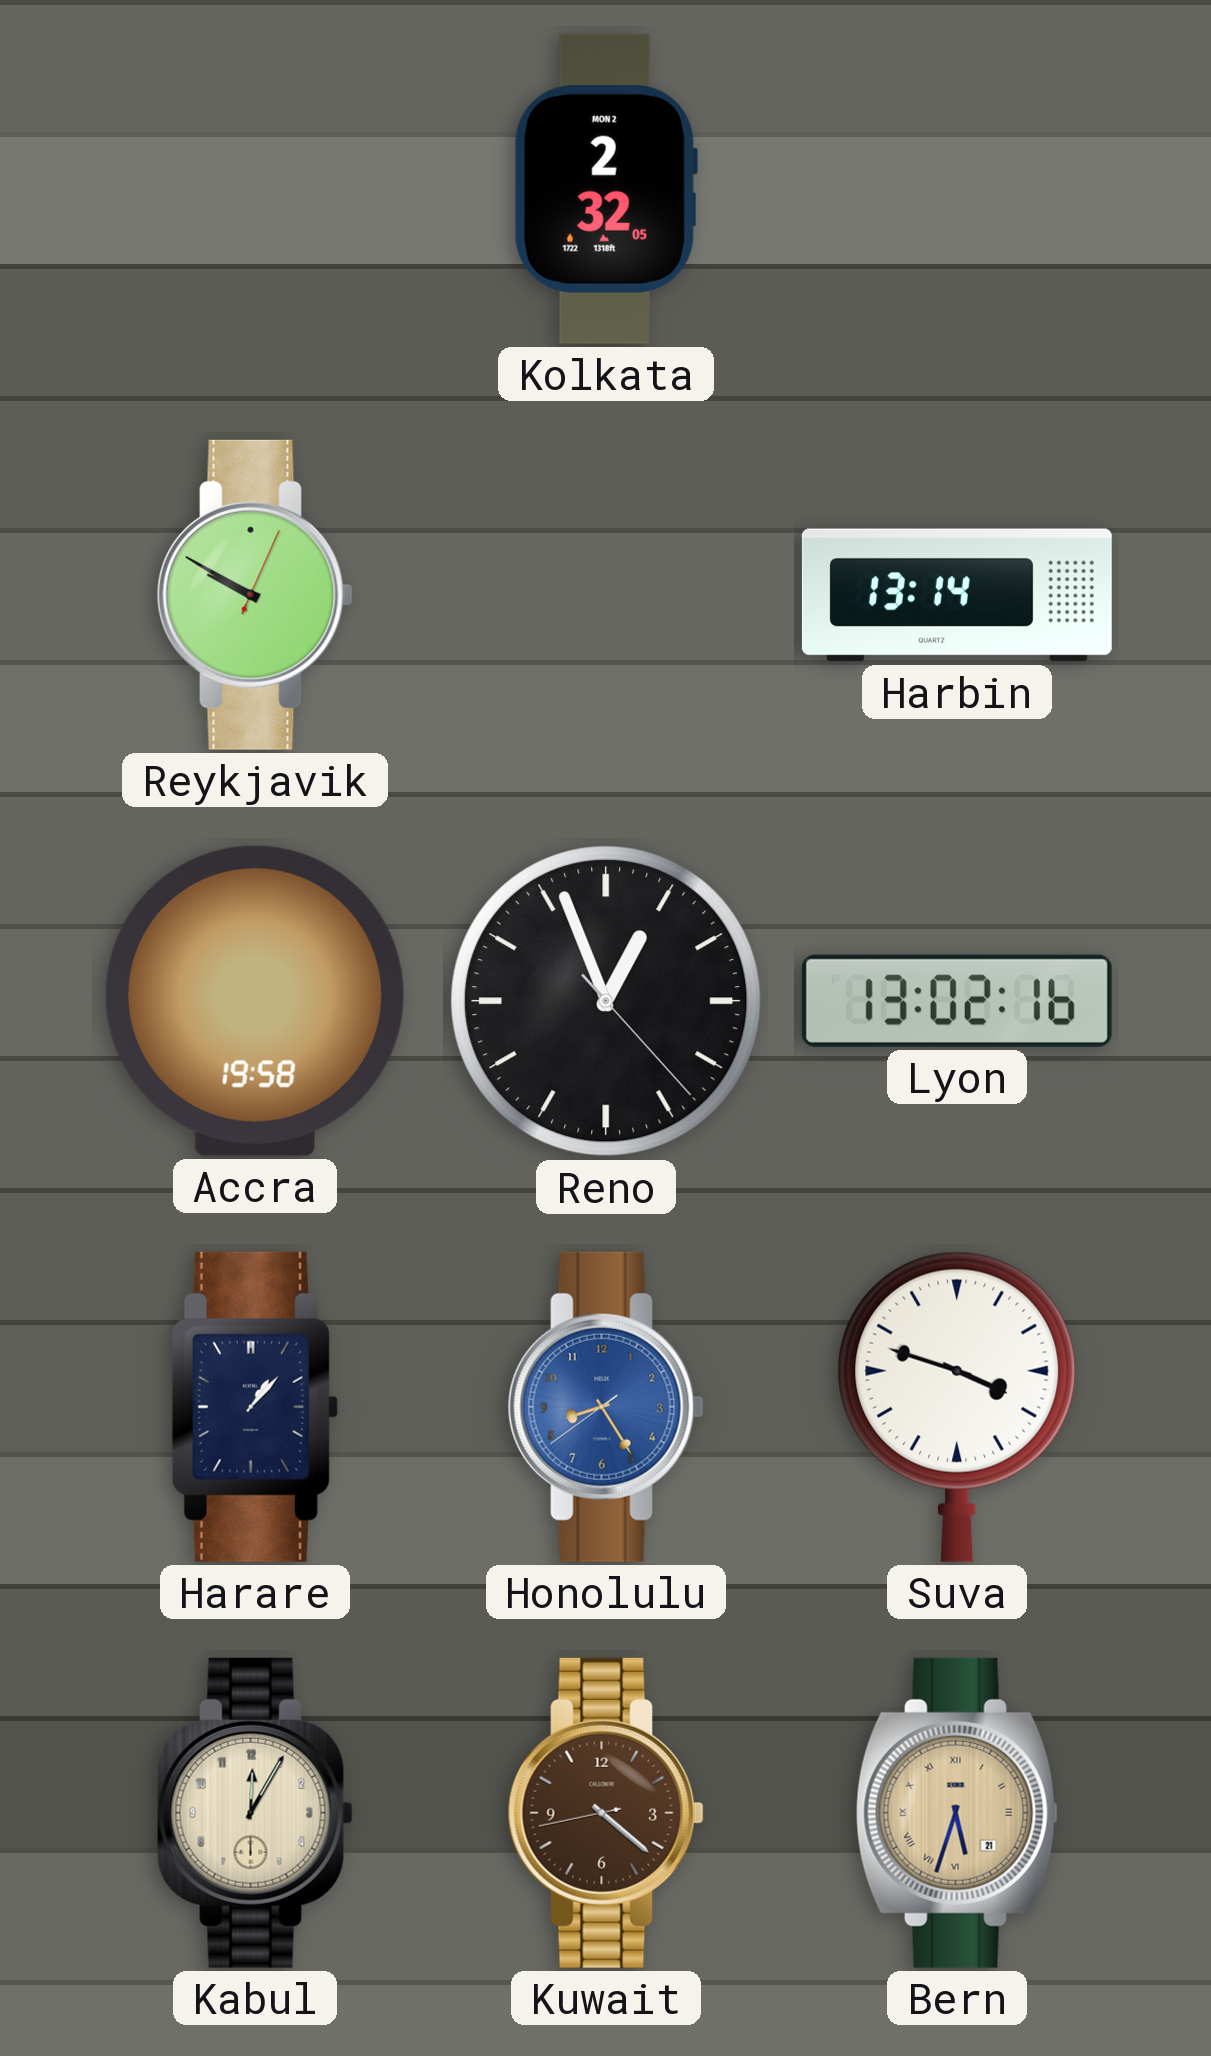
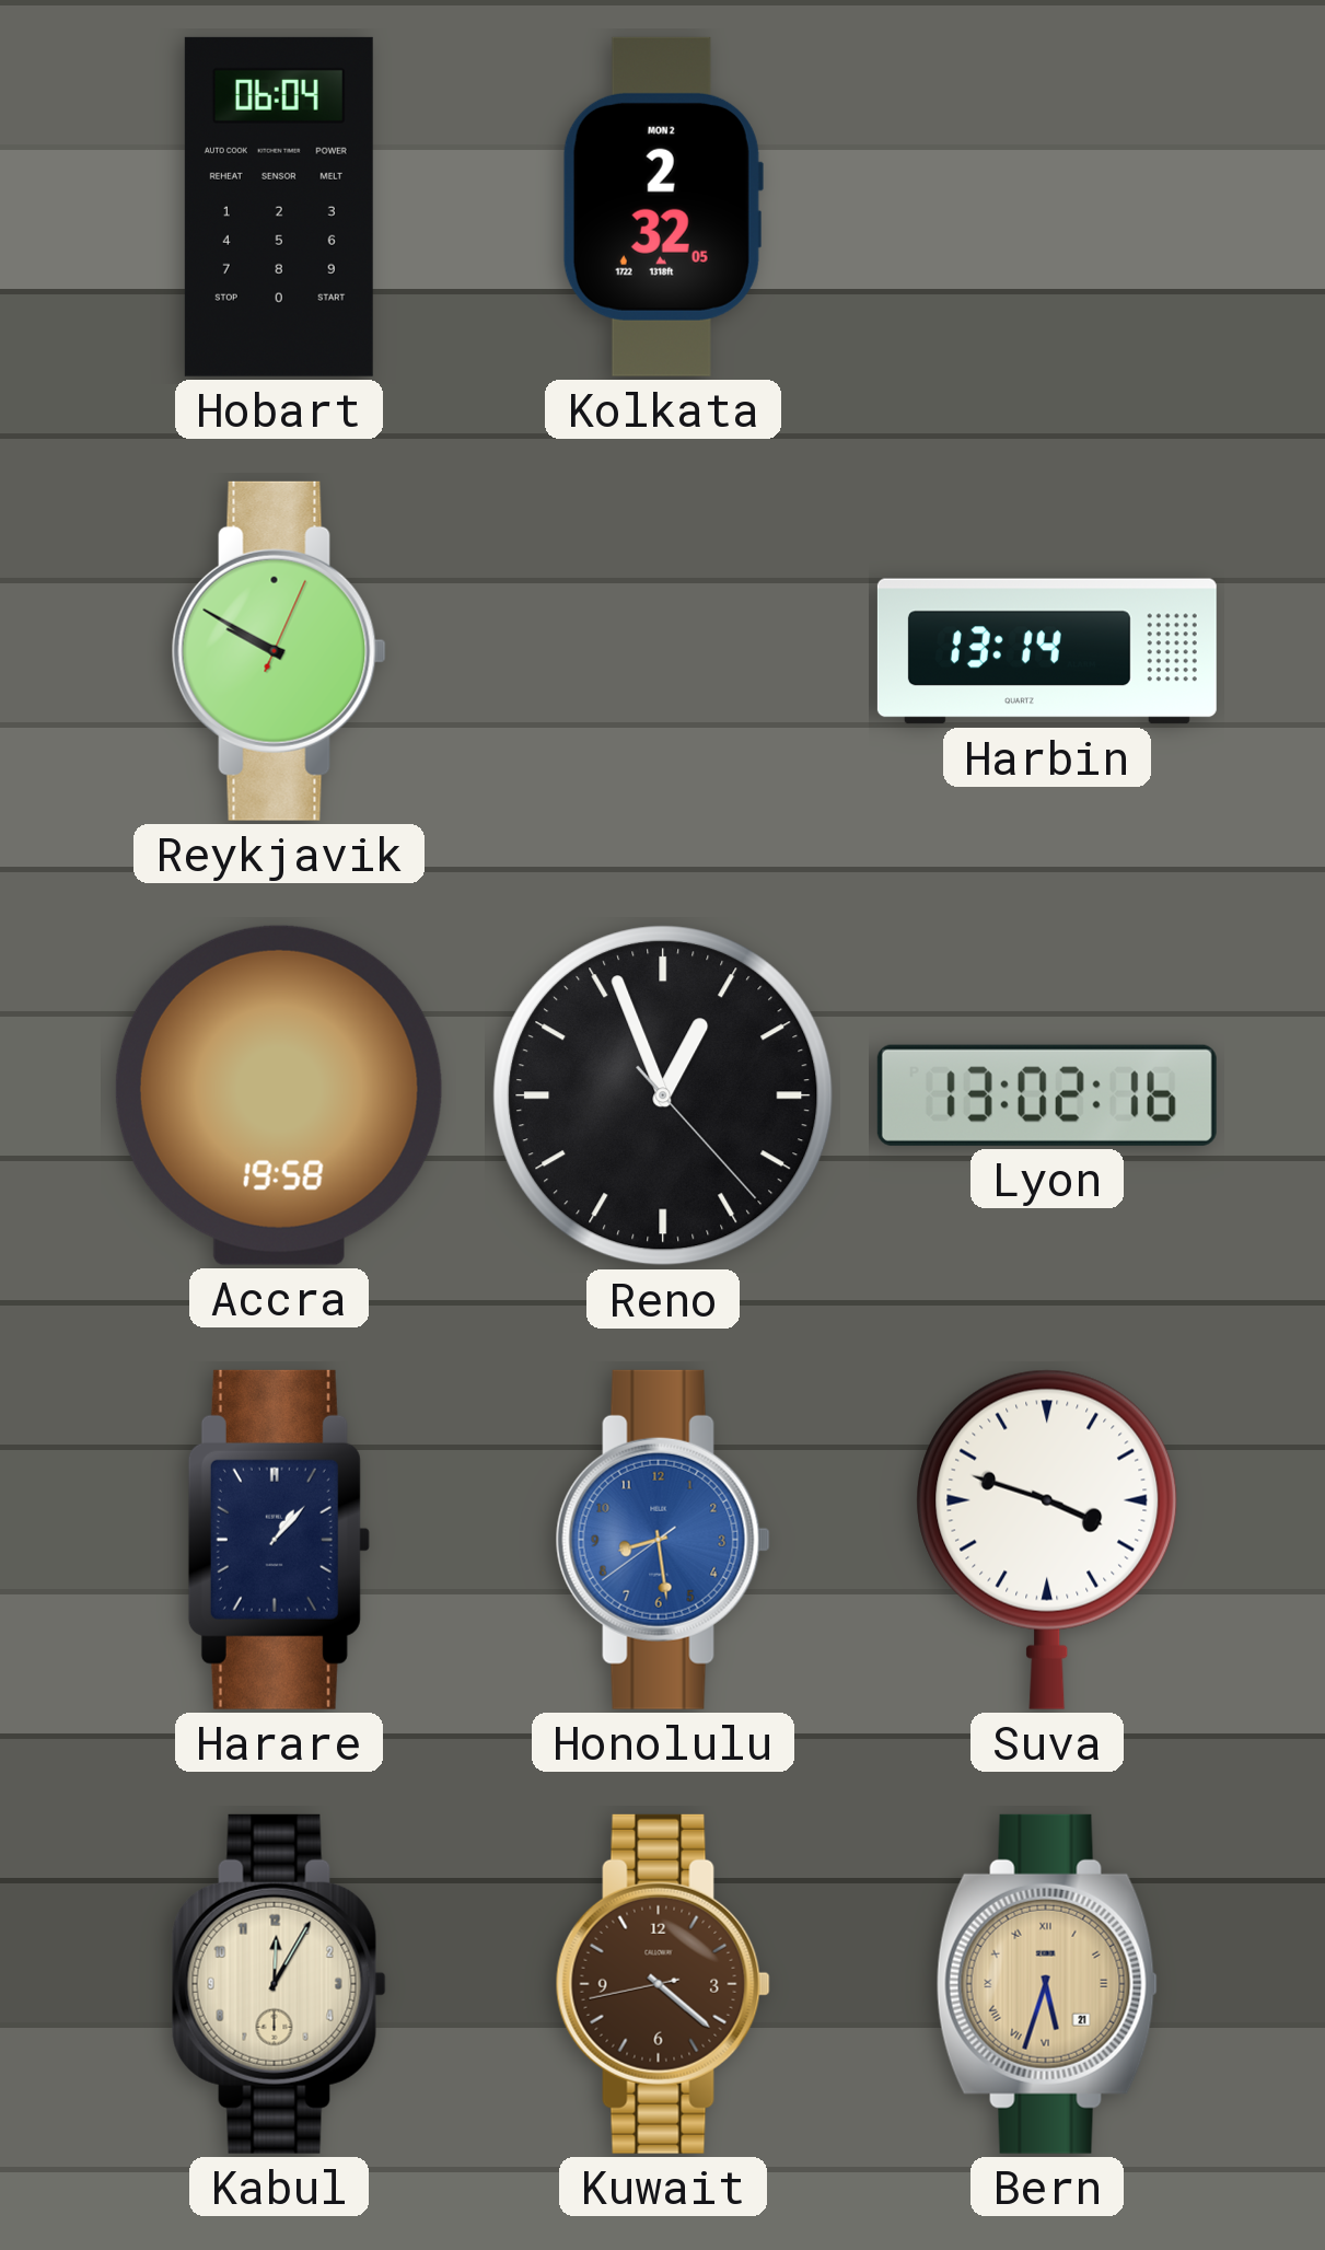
Hobart: none -> 06:04
Honolulu: 8:24 -> 8:28
